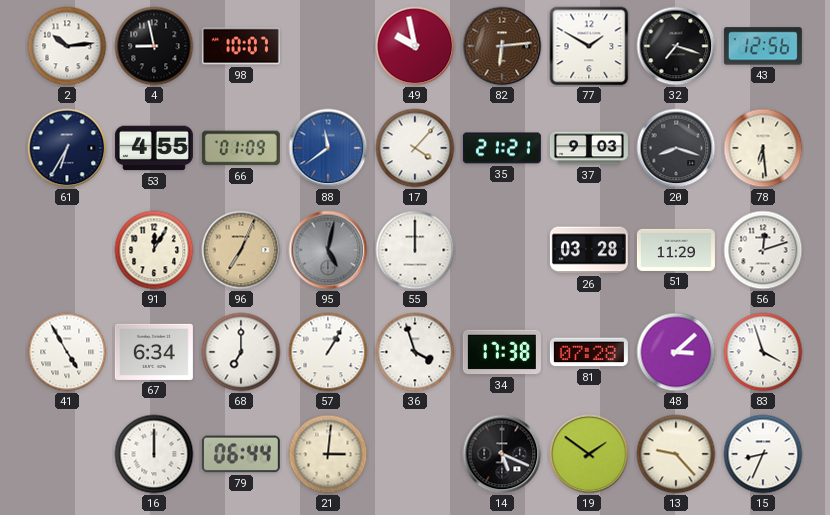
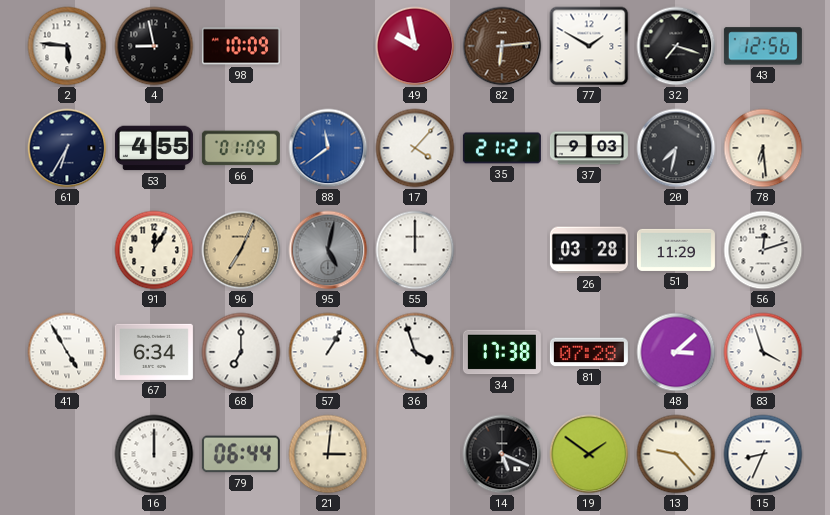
2: 10:14 -> 5:46
98: 10:07 -> 10:09
20: 8:18 -> 7:32
